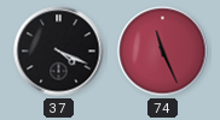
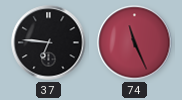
37: 4:19 -> 6:46
